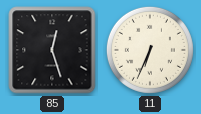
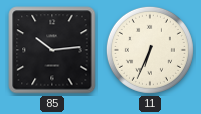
85: 12:27 -> 10:14
